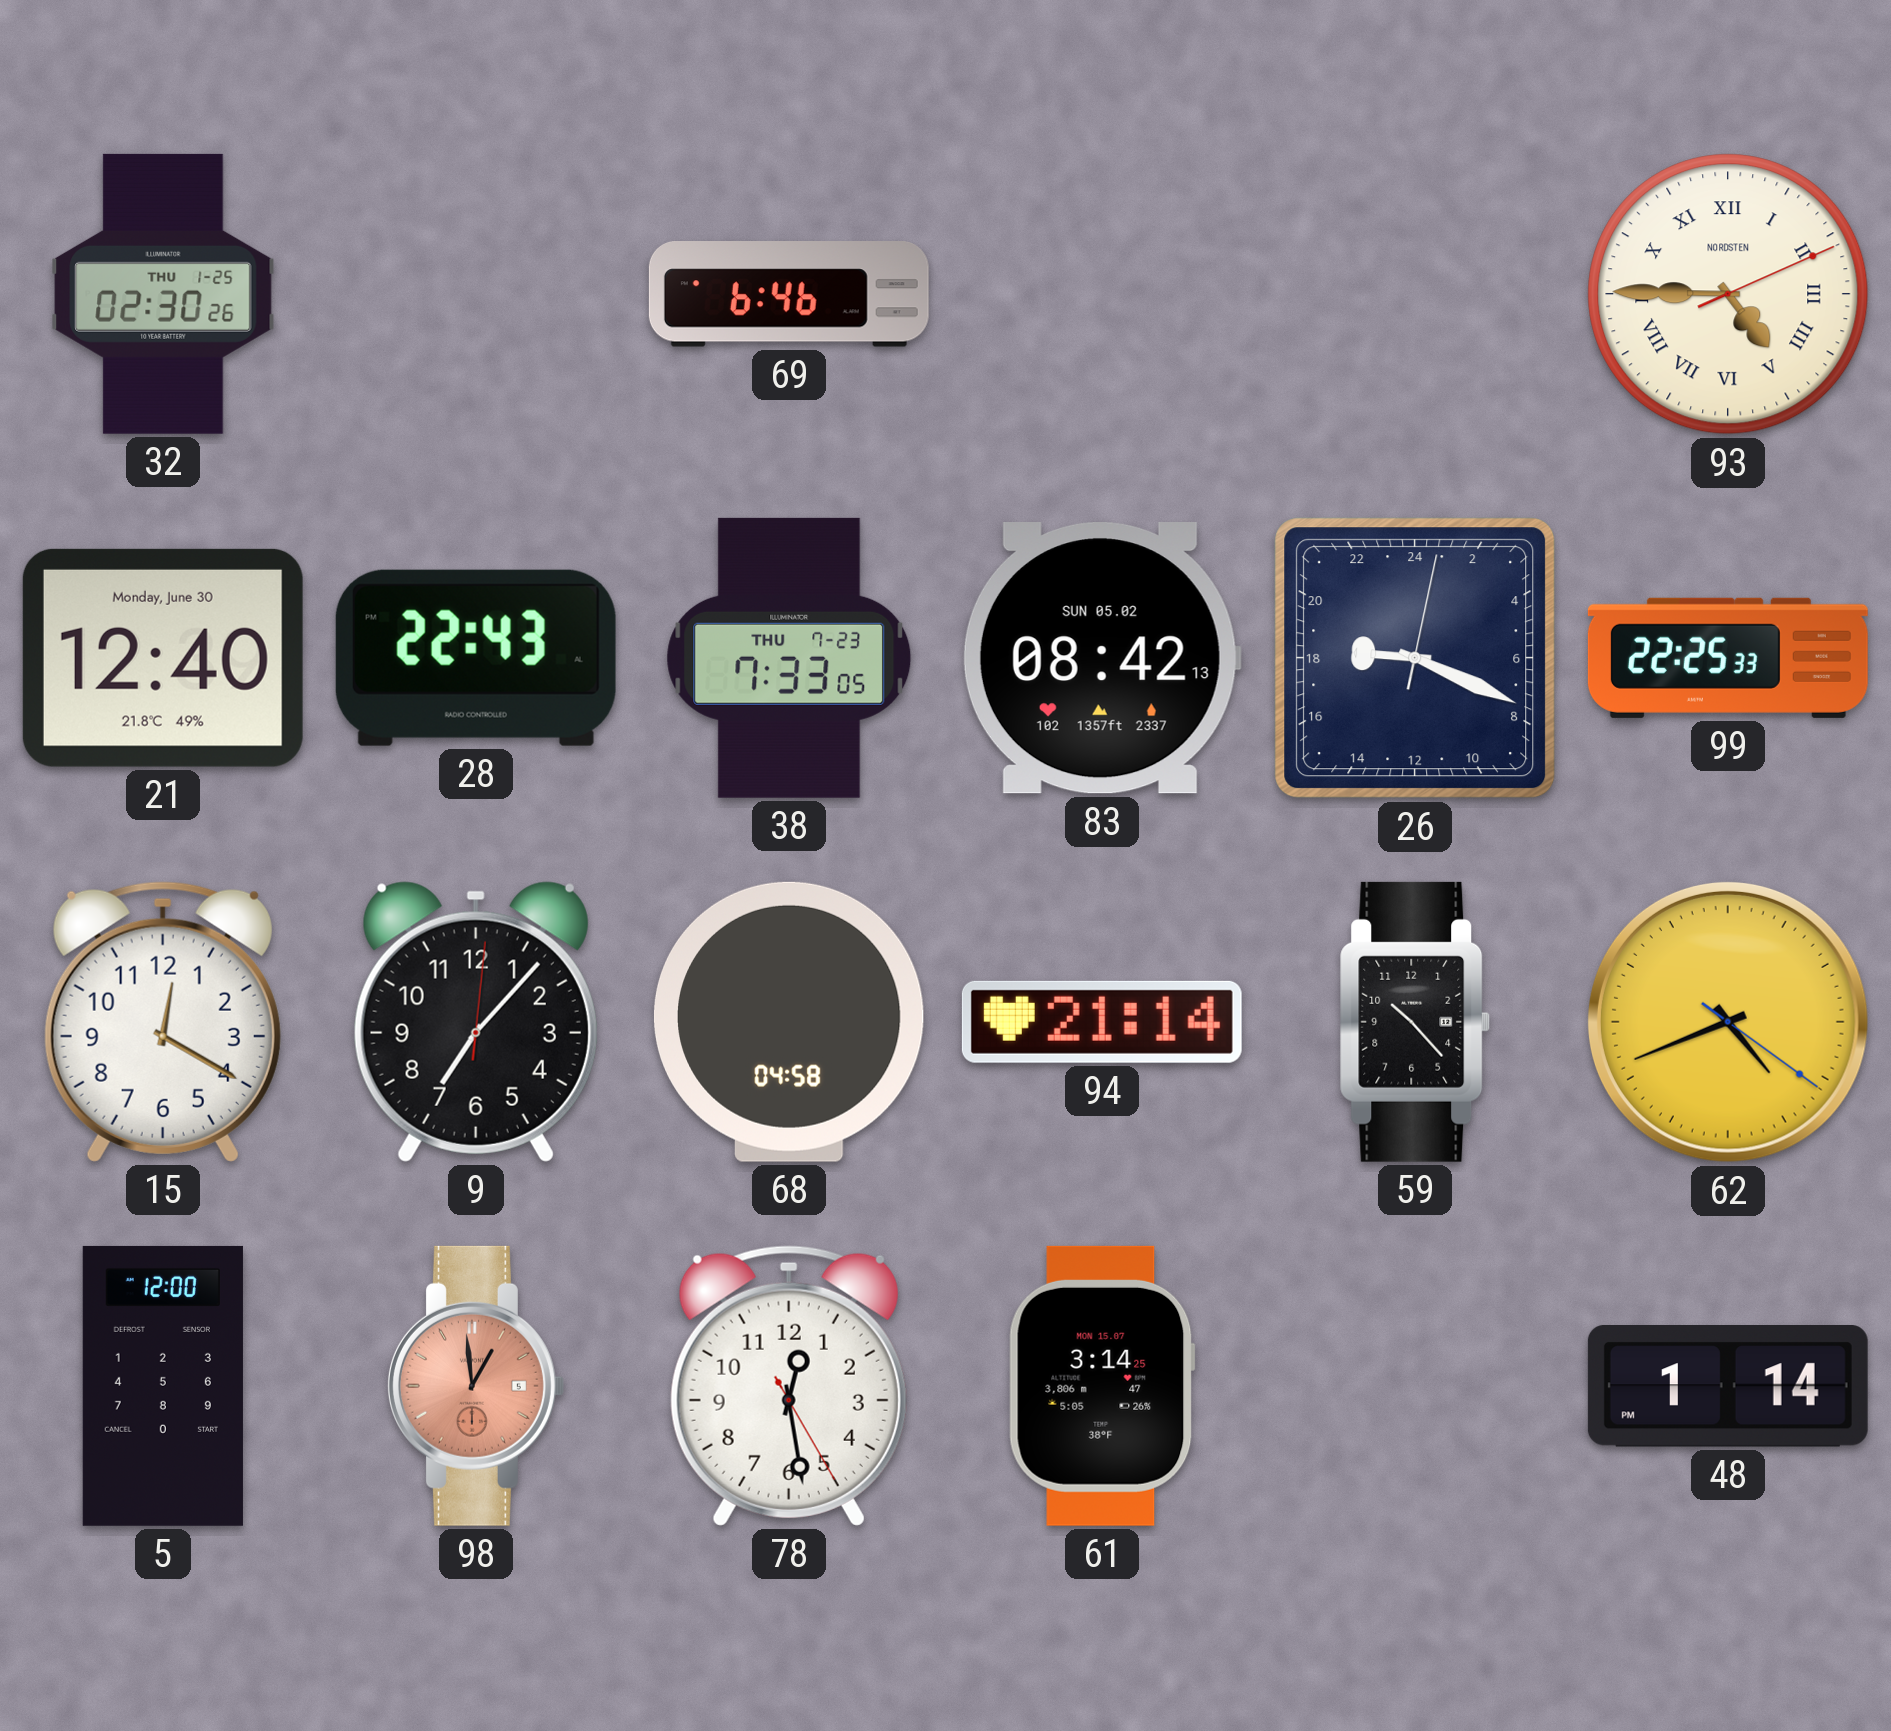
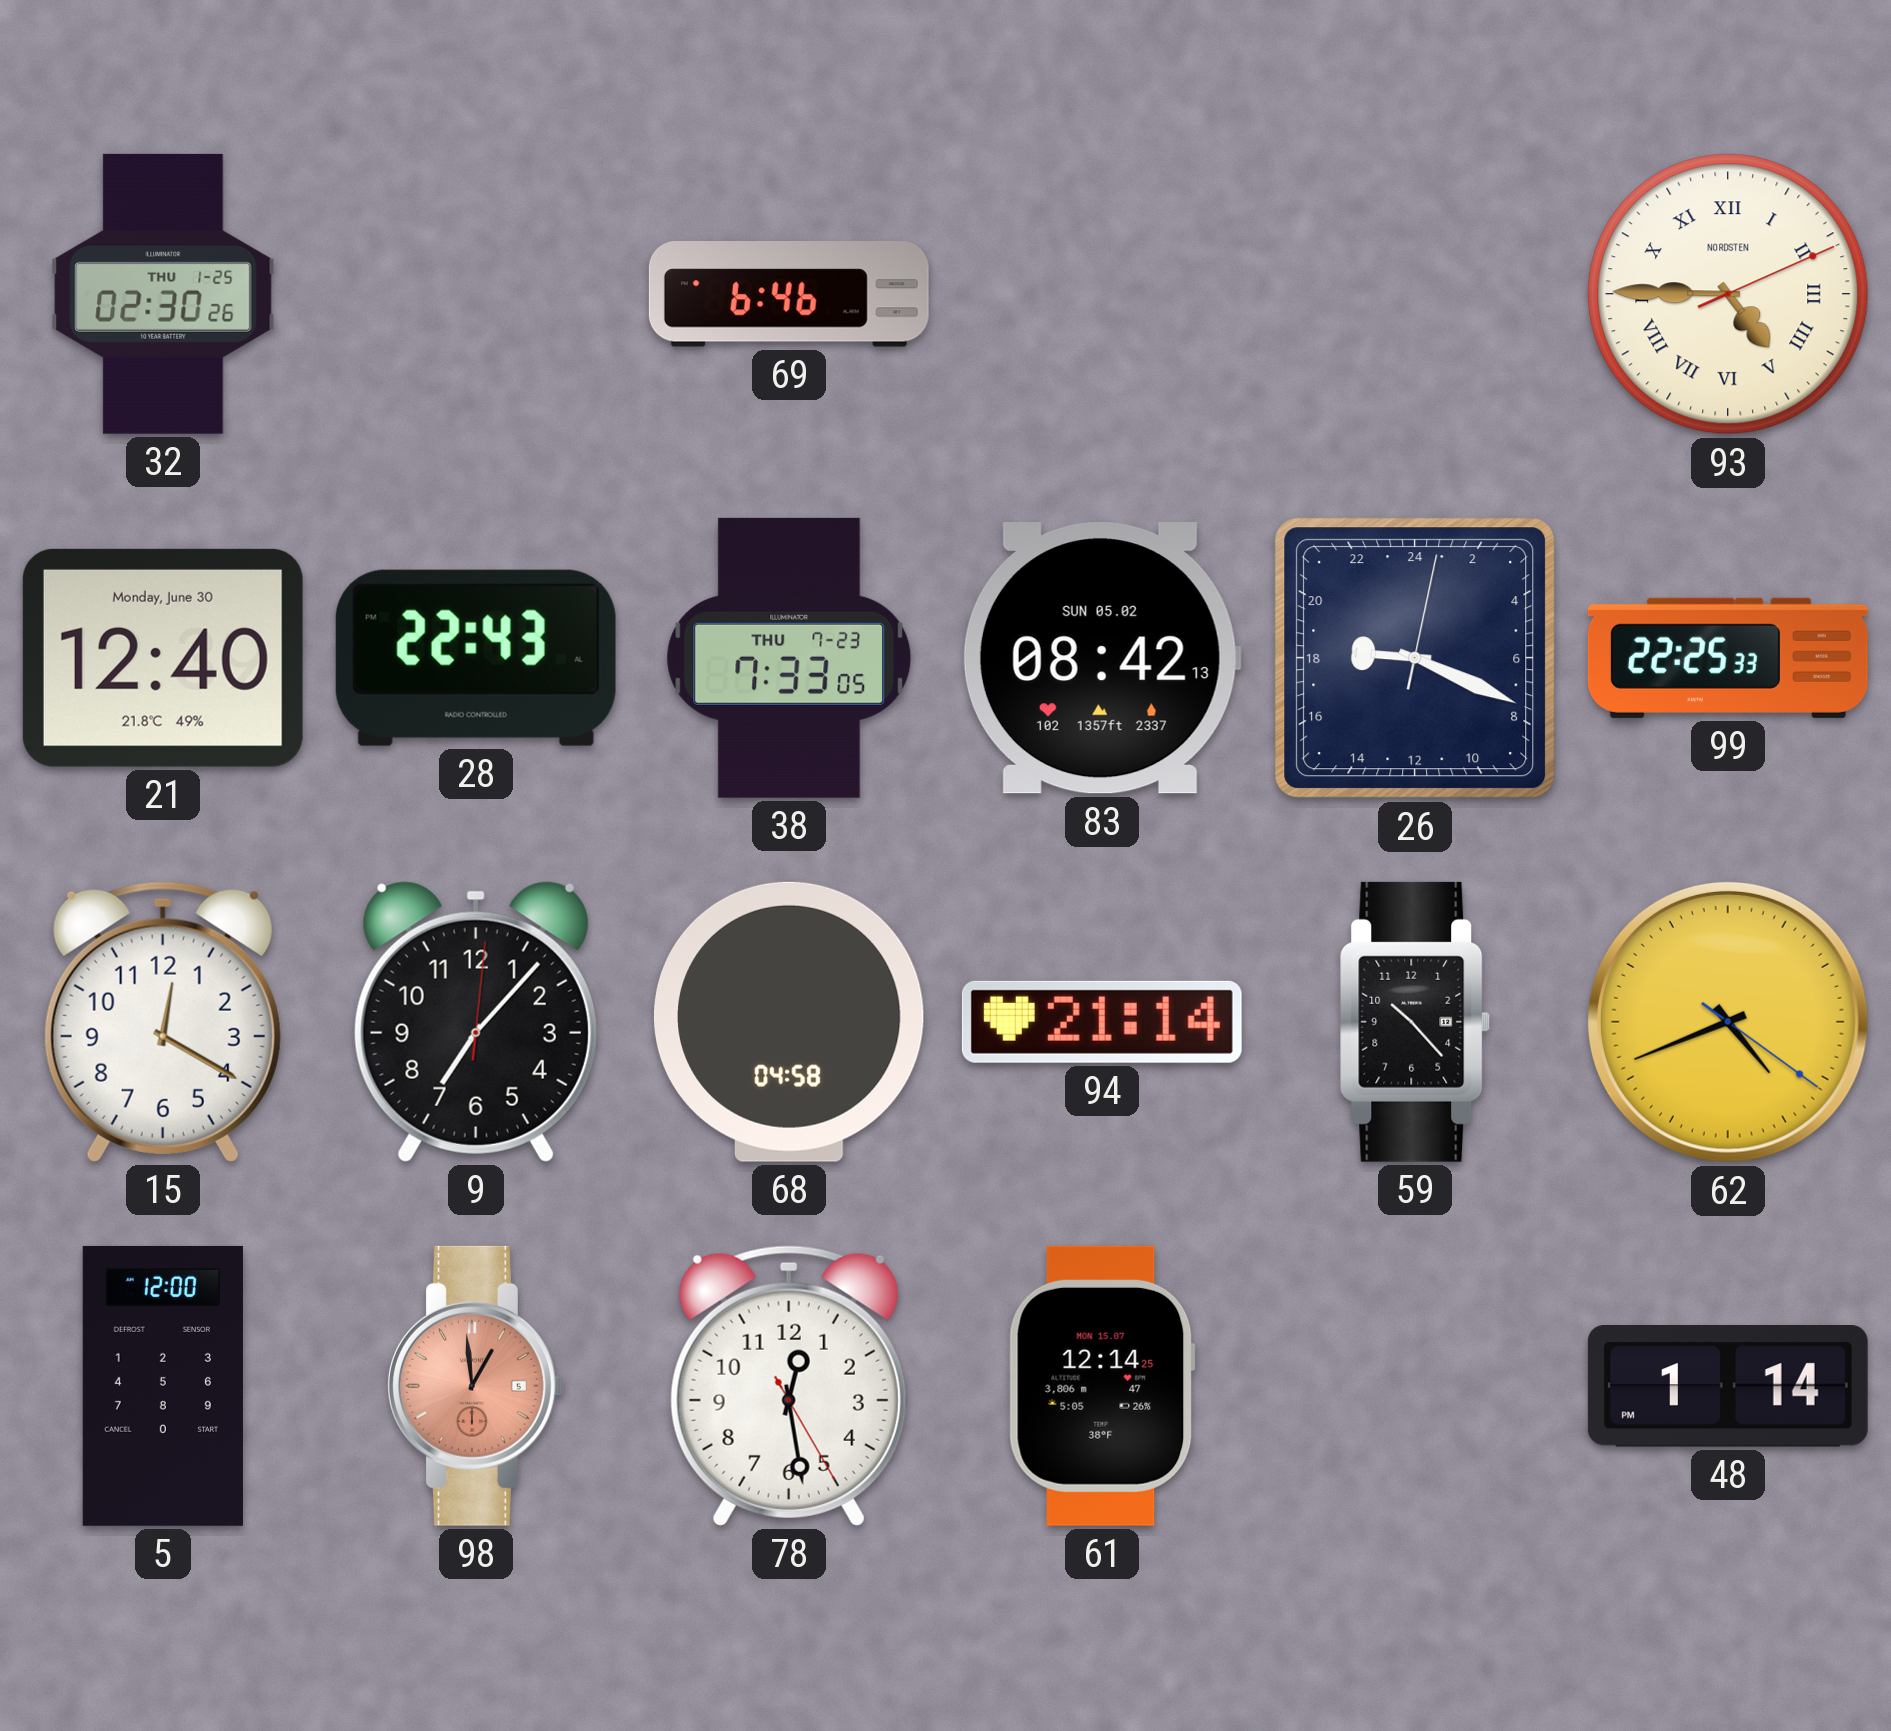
61: 3:14 -> 12:14
